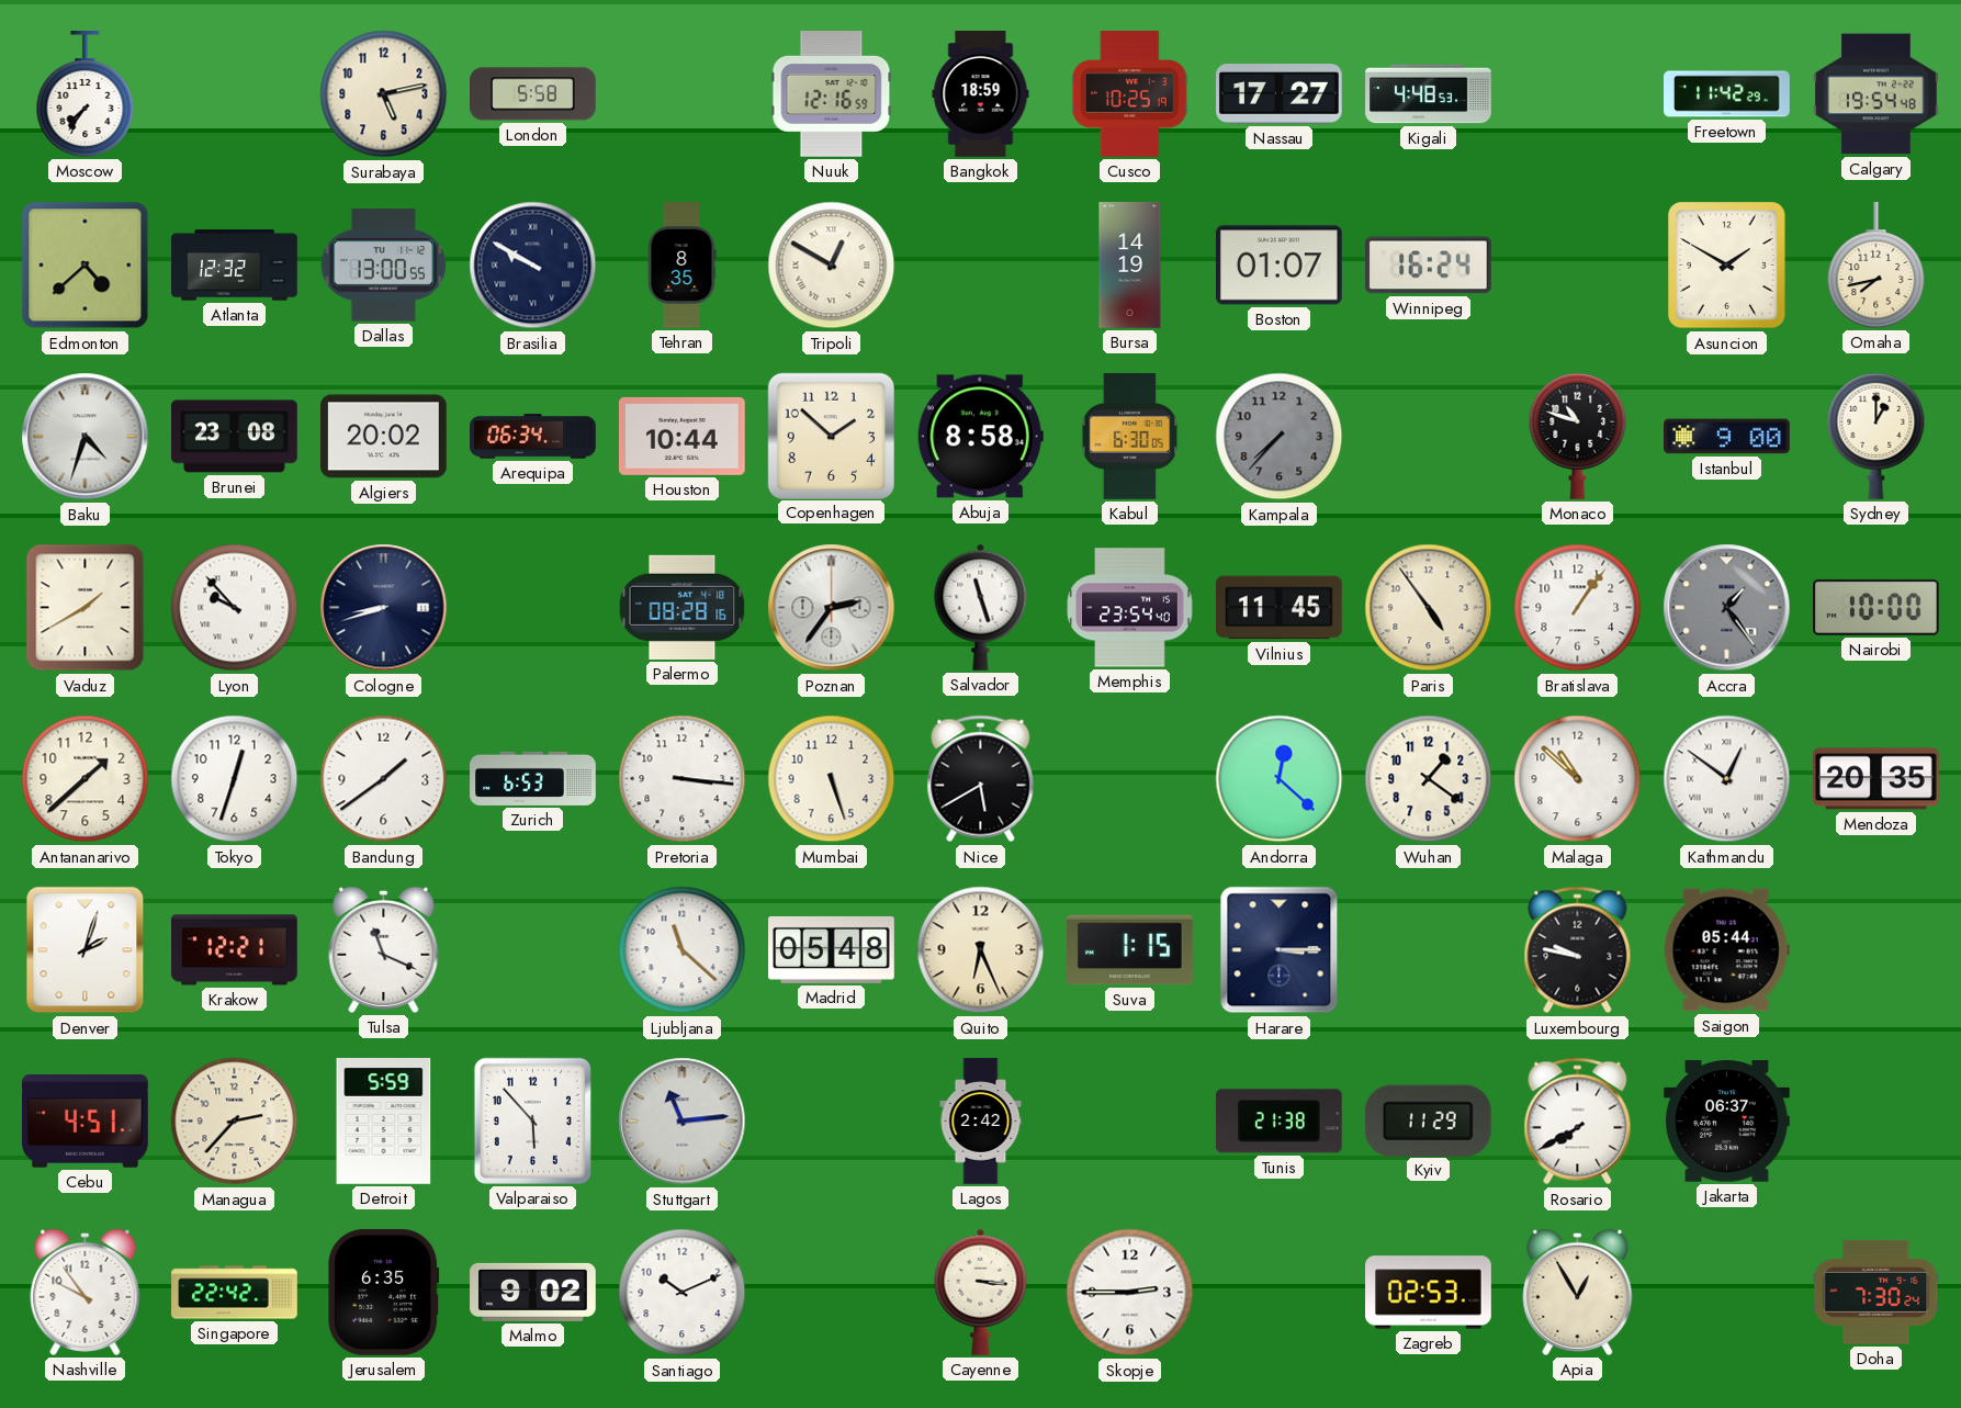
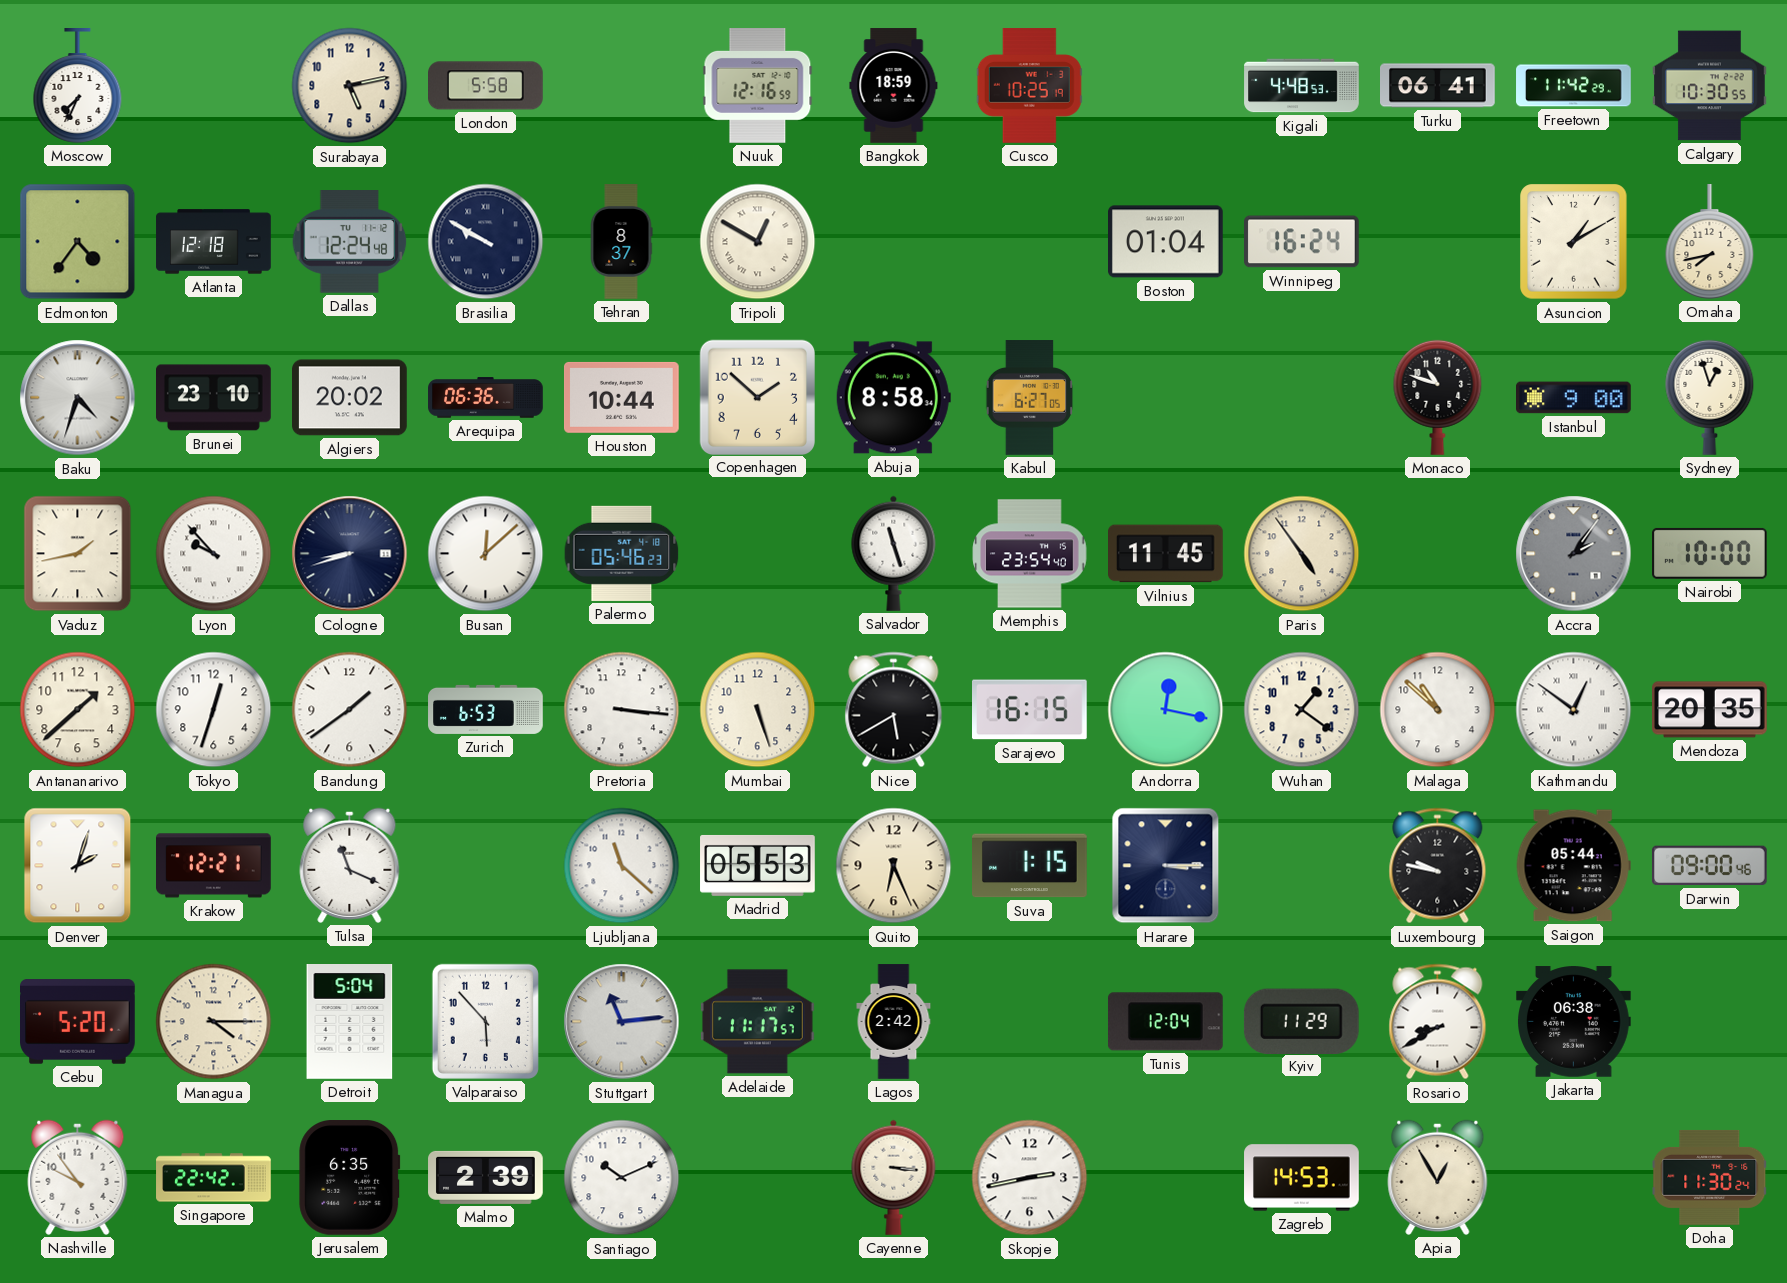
Moscow: 7:36 -> 7:34
Nassau: 17:27 -> none
Turku: none -> 06:41
Calgary: 19:54 -> 10:30
Edmonton: 4:38 -> 4:36
Atlanta: 12:32 -> 12:18
Dallas: 13:00 -> 12:24
Tehran: 8:35 -> 8:37
Bursa: 14:19 -> none
Boston: 01:07 -> 01:04
Asuncion: 1:50 -> 1:10
Brunei: 23:08 -> 23:10
Arequipa: 06:34 -> 06:36
Kabul: 6:30 -> 6:27
Kampala: 7:37 -> none
Sydney: 1:00 -> 12:57
Vaduz: 1:40 -> 1:43
Busan: none -> 12:08
Palermo: 08:28 -> 05:46
Poznan: 2:36 -> none
Bratislava: 1:06 -> none
Accra: 1:24 -> 2:06
Sarajevo: none -> 16:15
Andorra: 12:22 -> 12:17
Madrid: 05:48 -> 05:53
Darwin: none -> 09:00
Cebu: 4:51 -> 5:20
Managua: 2:37 -> 4:15
Detroit: 5:59 -> 5:04
Adelaide: none -> 11:17
Tunis: 21:38 -> 12:04
Rosario: 7:40 -> 8:40
Jakarta: 06:37 -> 06:38
Malmo: 9:02 -> 2:39
Skopje: 2:45 -> 2:43
Zagreb: 02:53 -> 14:53
Doha: 7:30 -> 11:30
